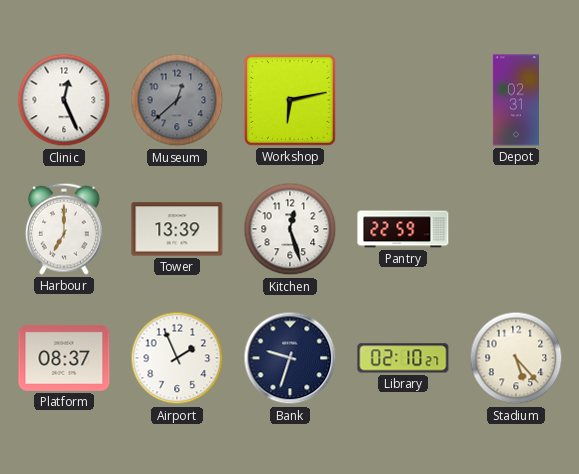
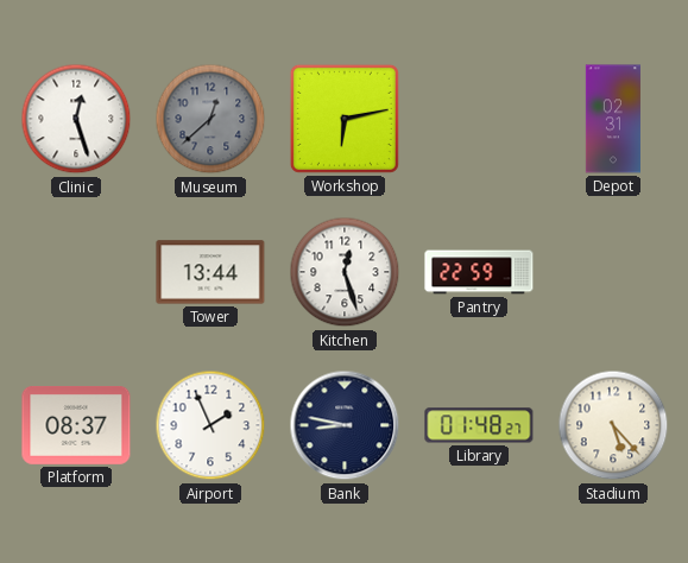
Clinic: 12:26 -> 12:27
Harbour: 7:00 -> none
Tower: 13:39 -> 13:44
Bank: 9:33 -> 8:47
Library: 02:10 -> 01:48
